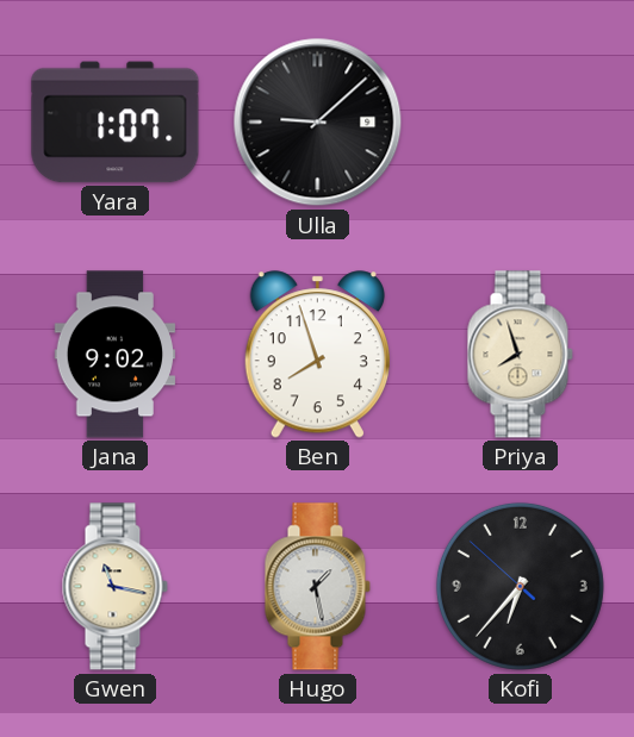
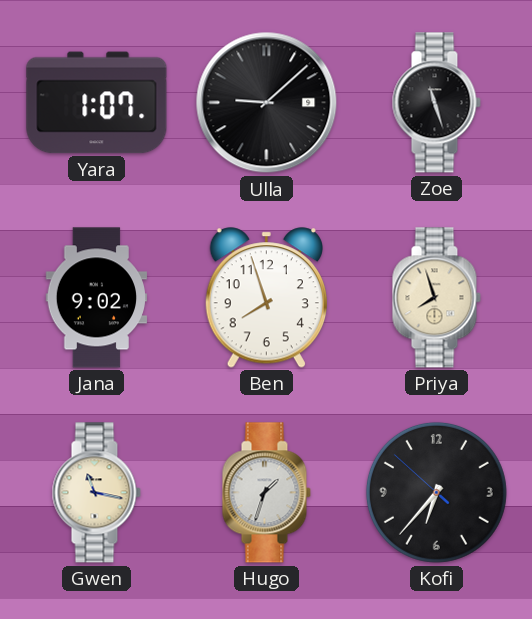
Zoe: none -> 11:27
Hugo: 1:28 -> 1:33
